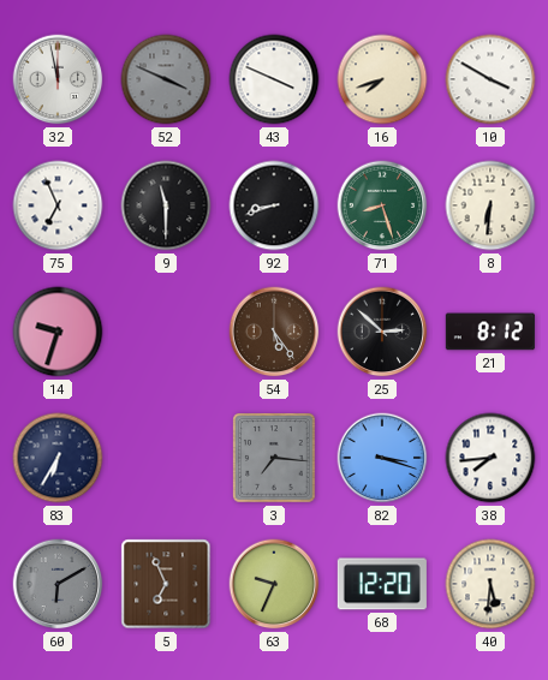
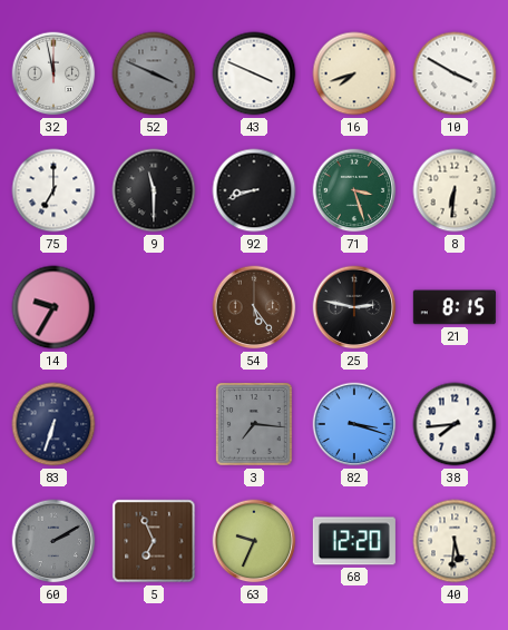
75: 6:56 -> 7:00
71: 8:27 -> 3:27
14: 9:33 -> 9:35
25: 2:52 -> 2:47
21: 8:12 -> 8:15
83: 6:35 -> 6:33
60: 6:10 -> 2:10
